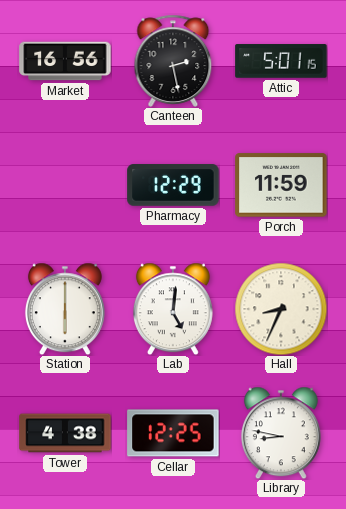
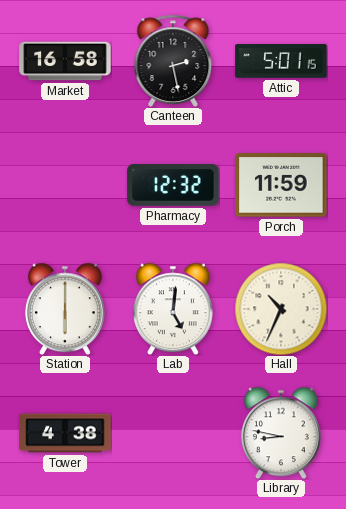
Market: 16:56 -> 16:58
Pharmacy: 12:29 -> 12:32
Hall: 8:34 -> 10:34
Cellar: 12:25 -> none
